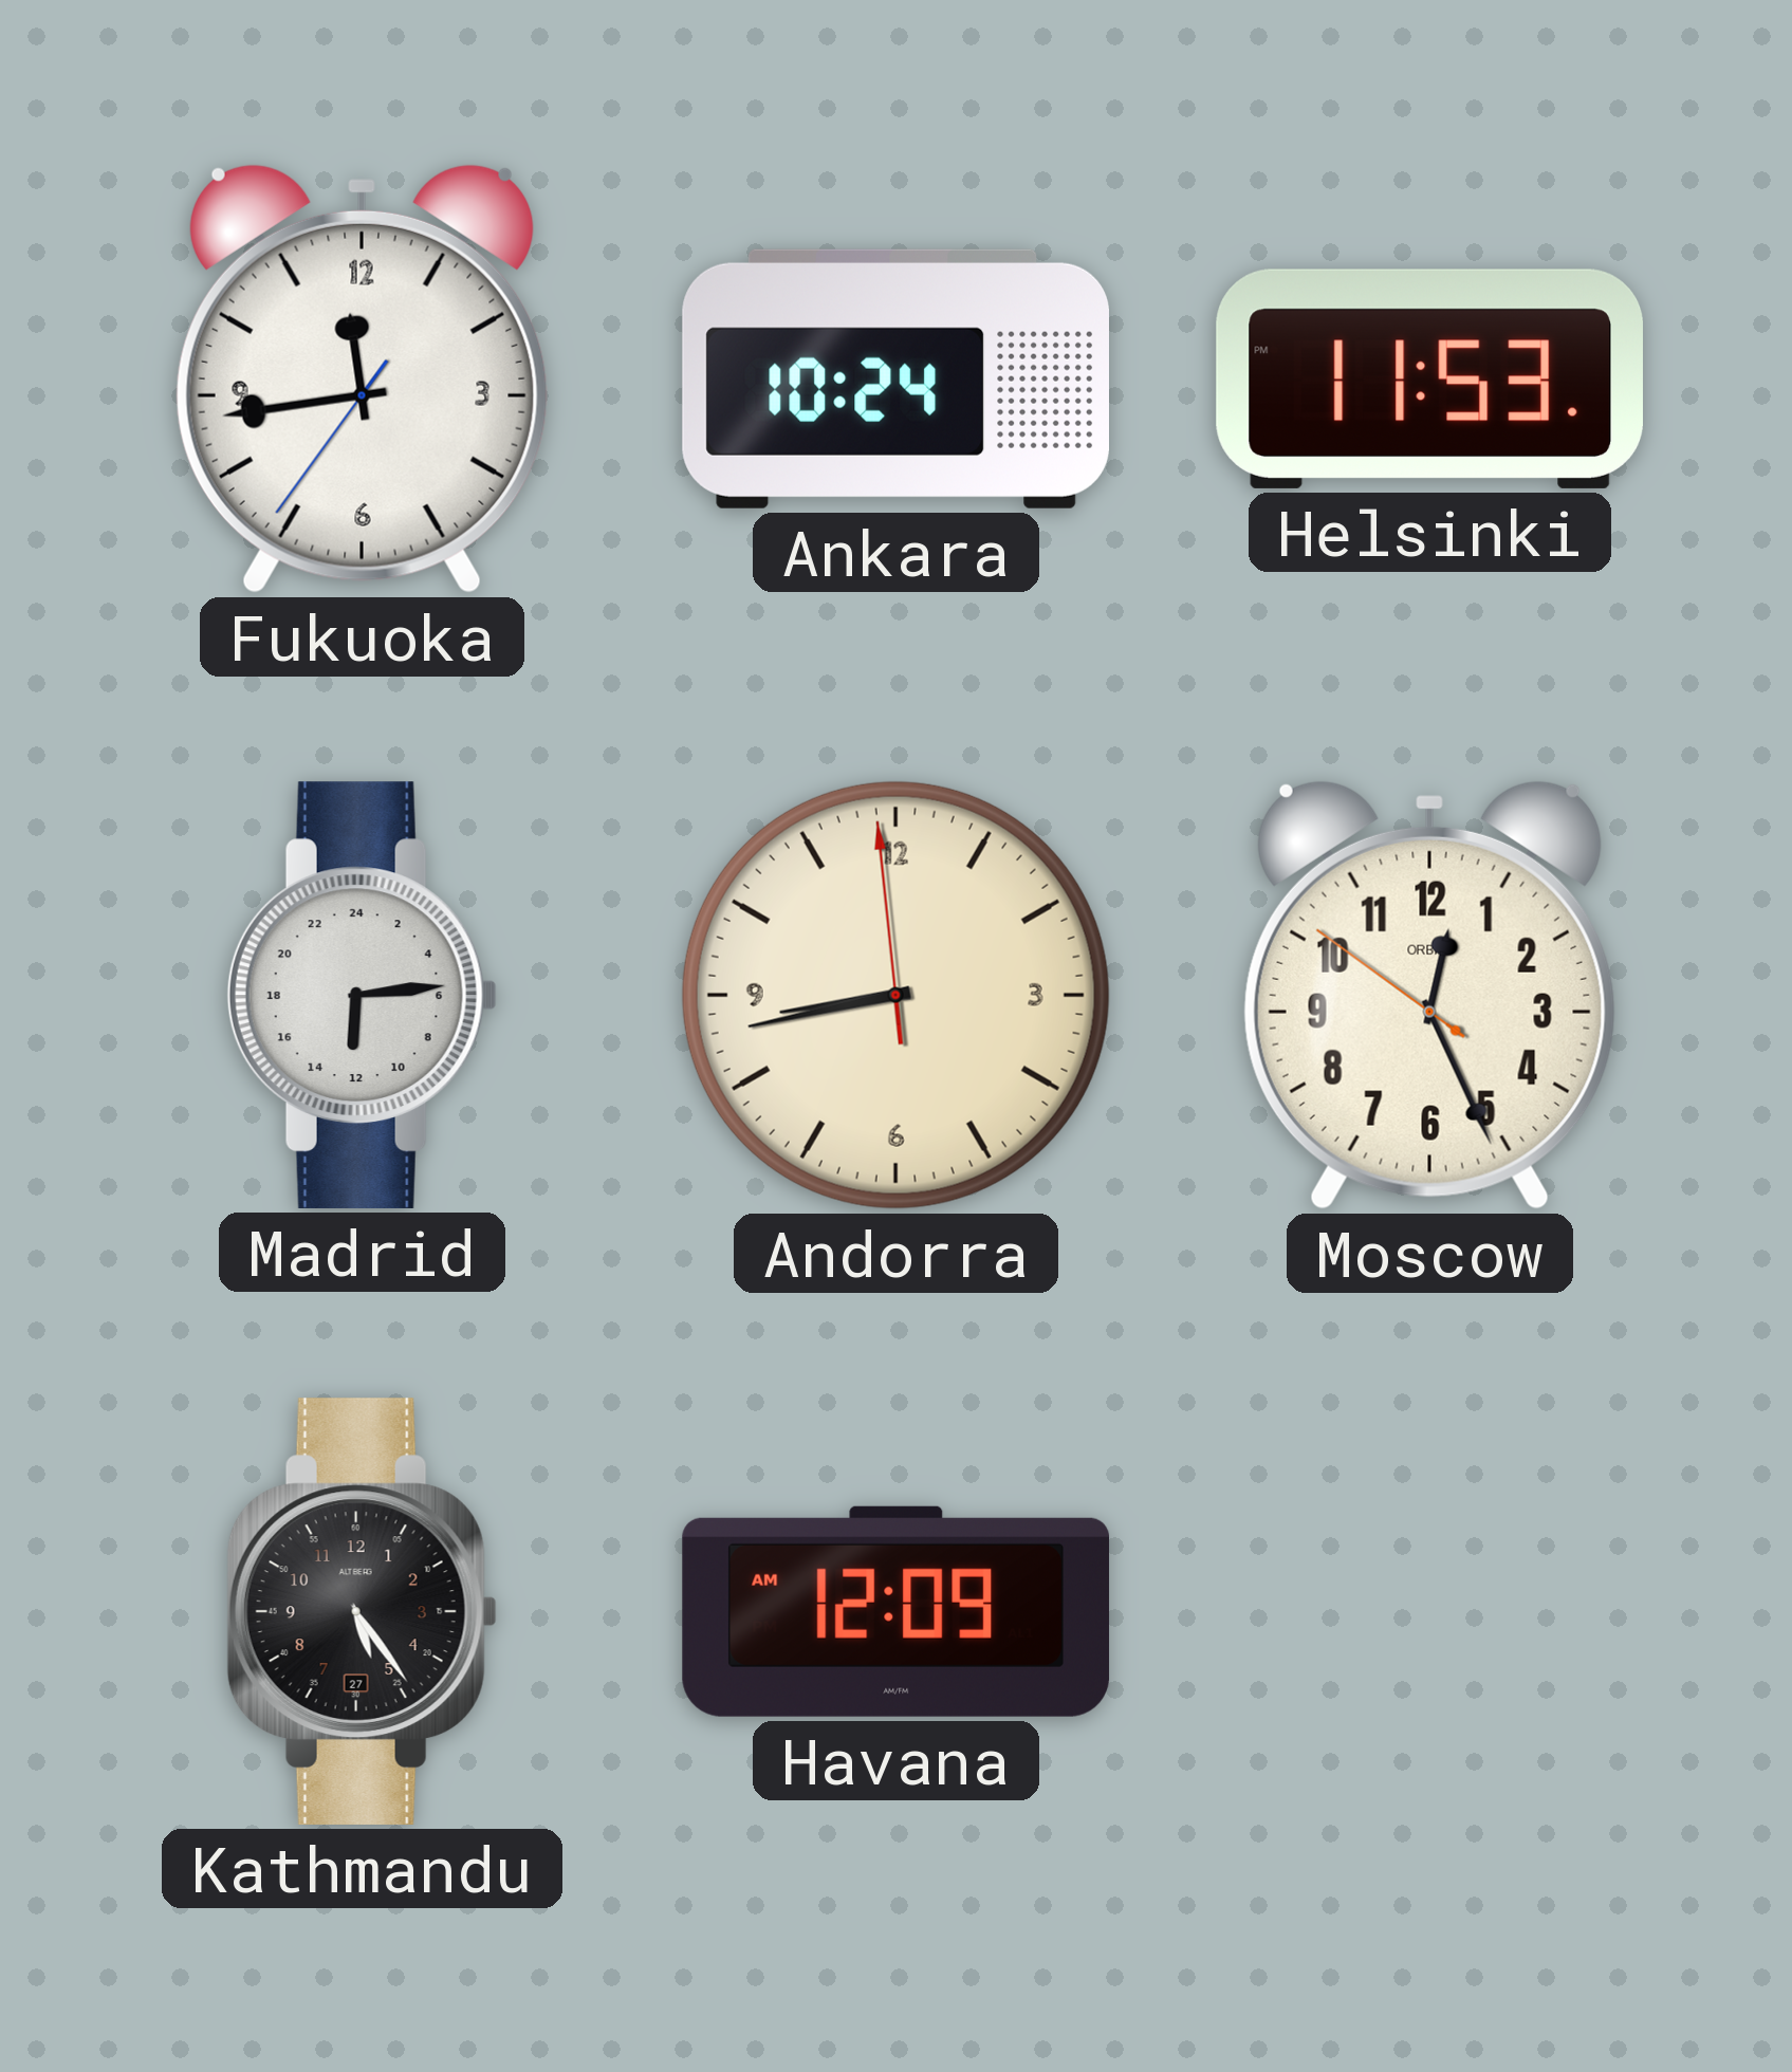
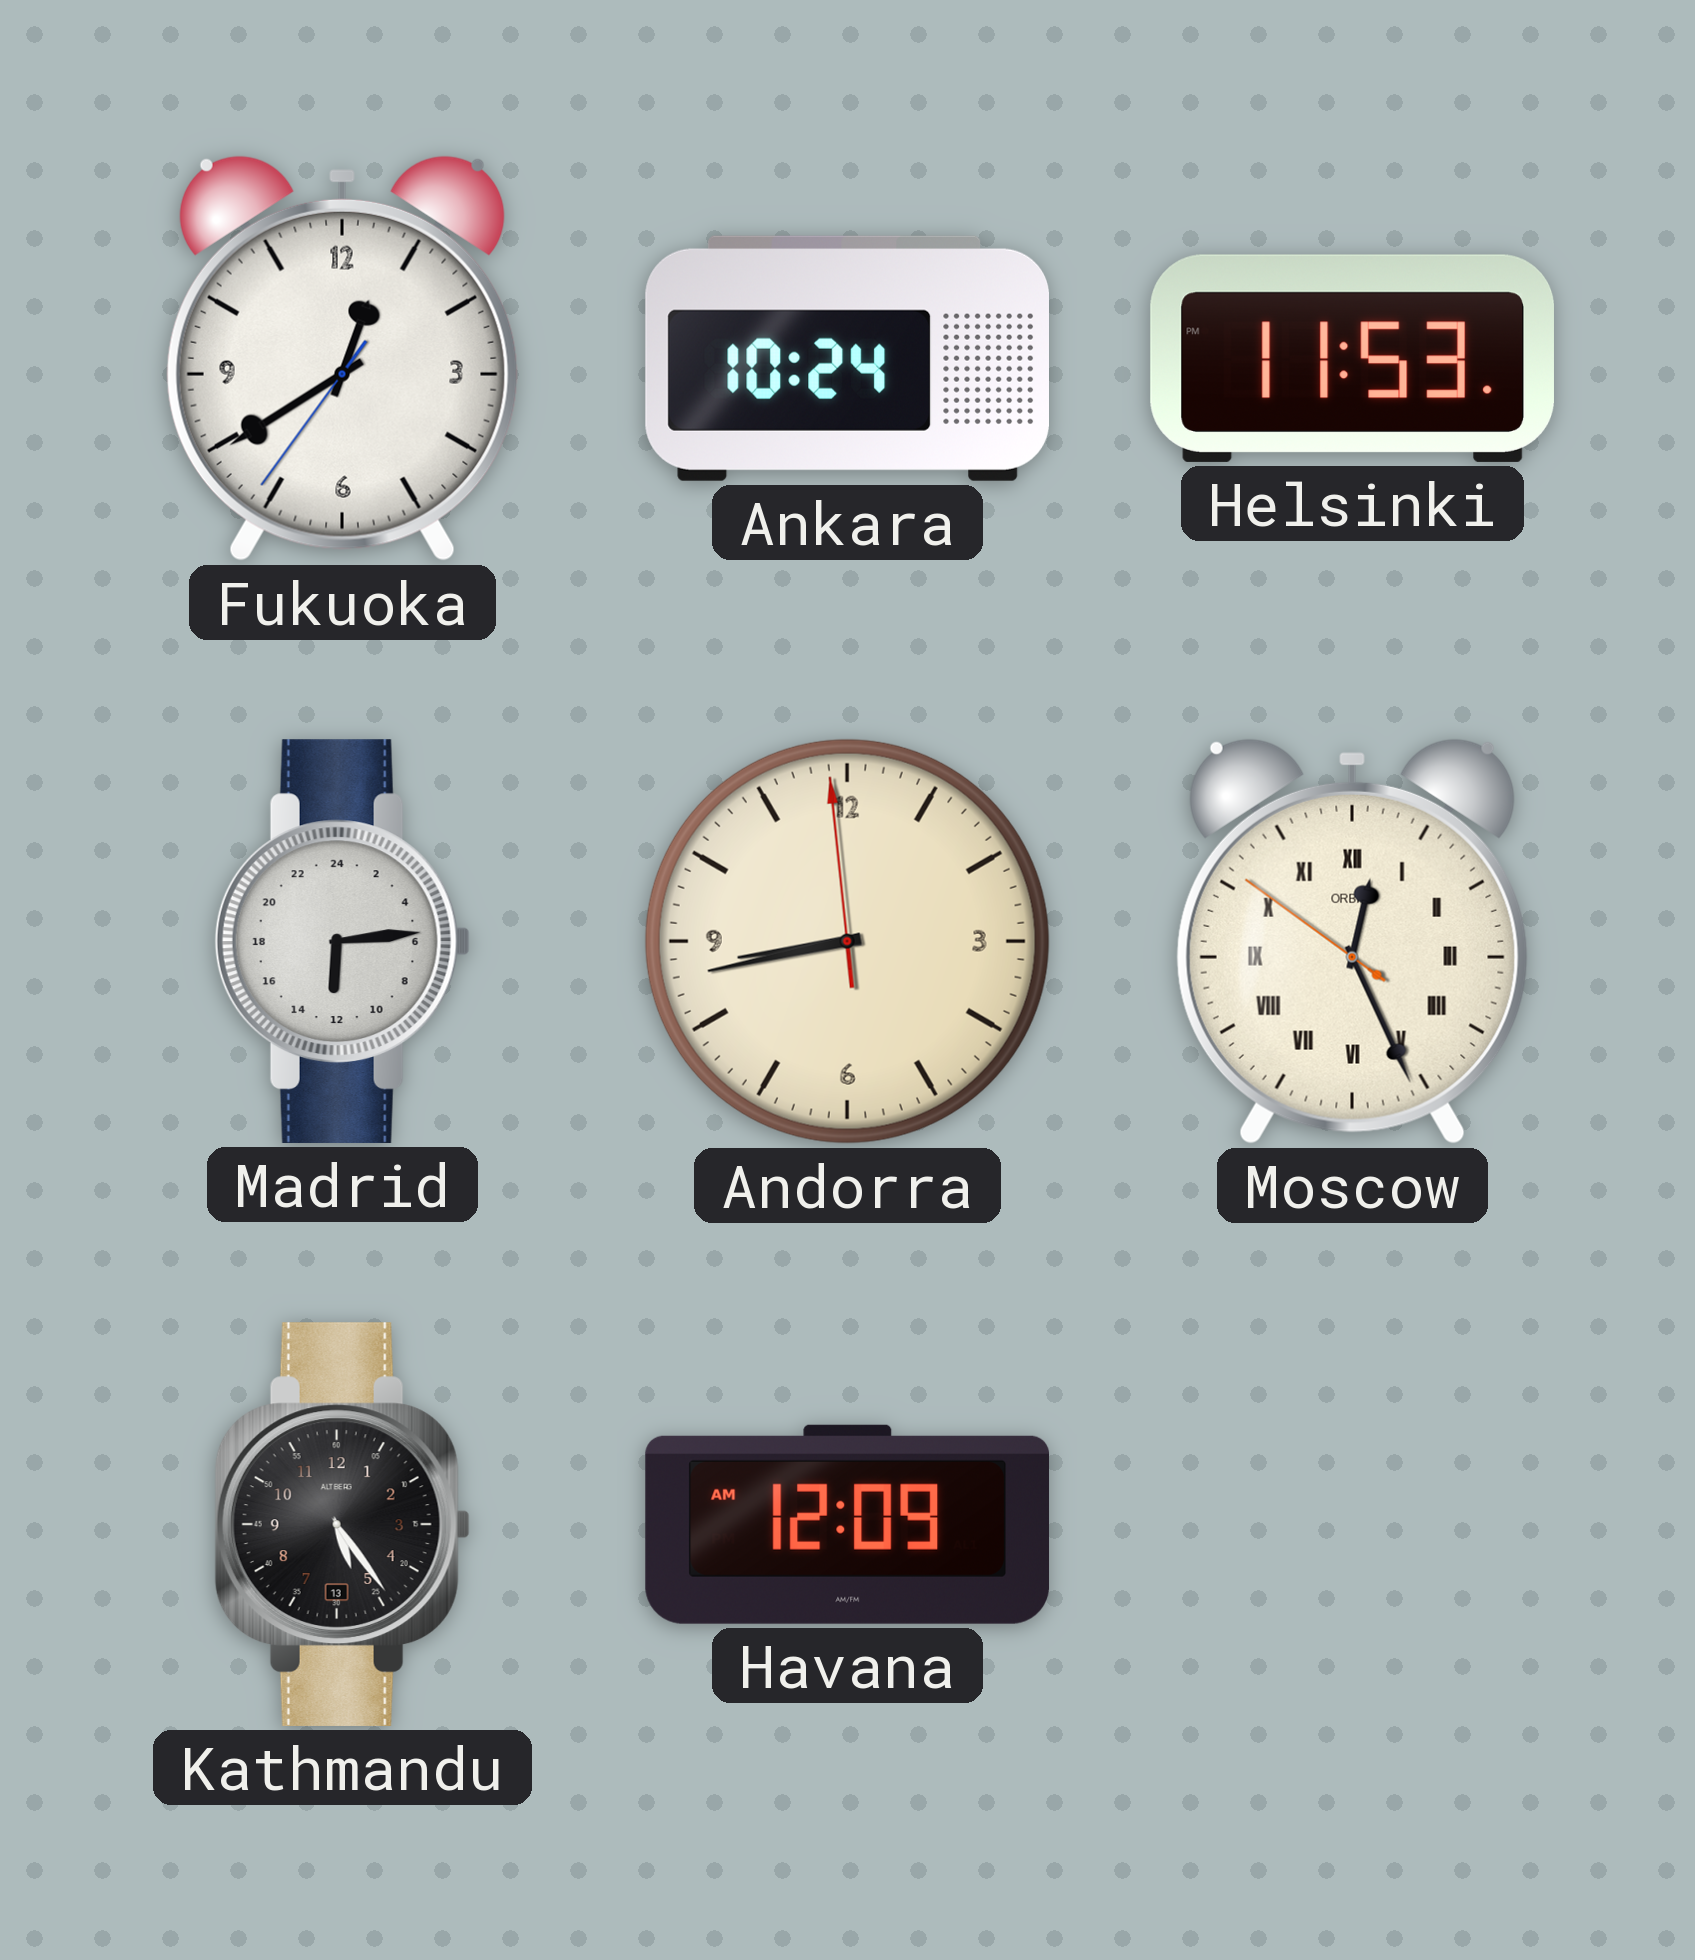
Fukuoka: 11:43 -> 12:39
Moscow numerals: Arabic -> Roman
Kathmandu date: 27 -> 13
